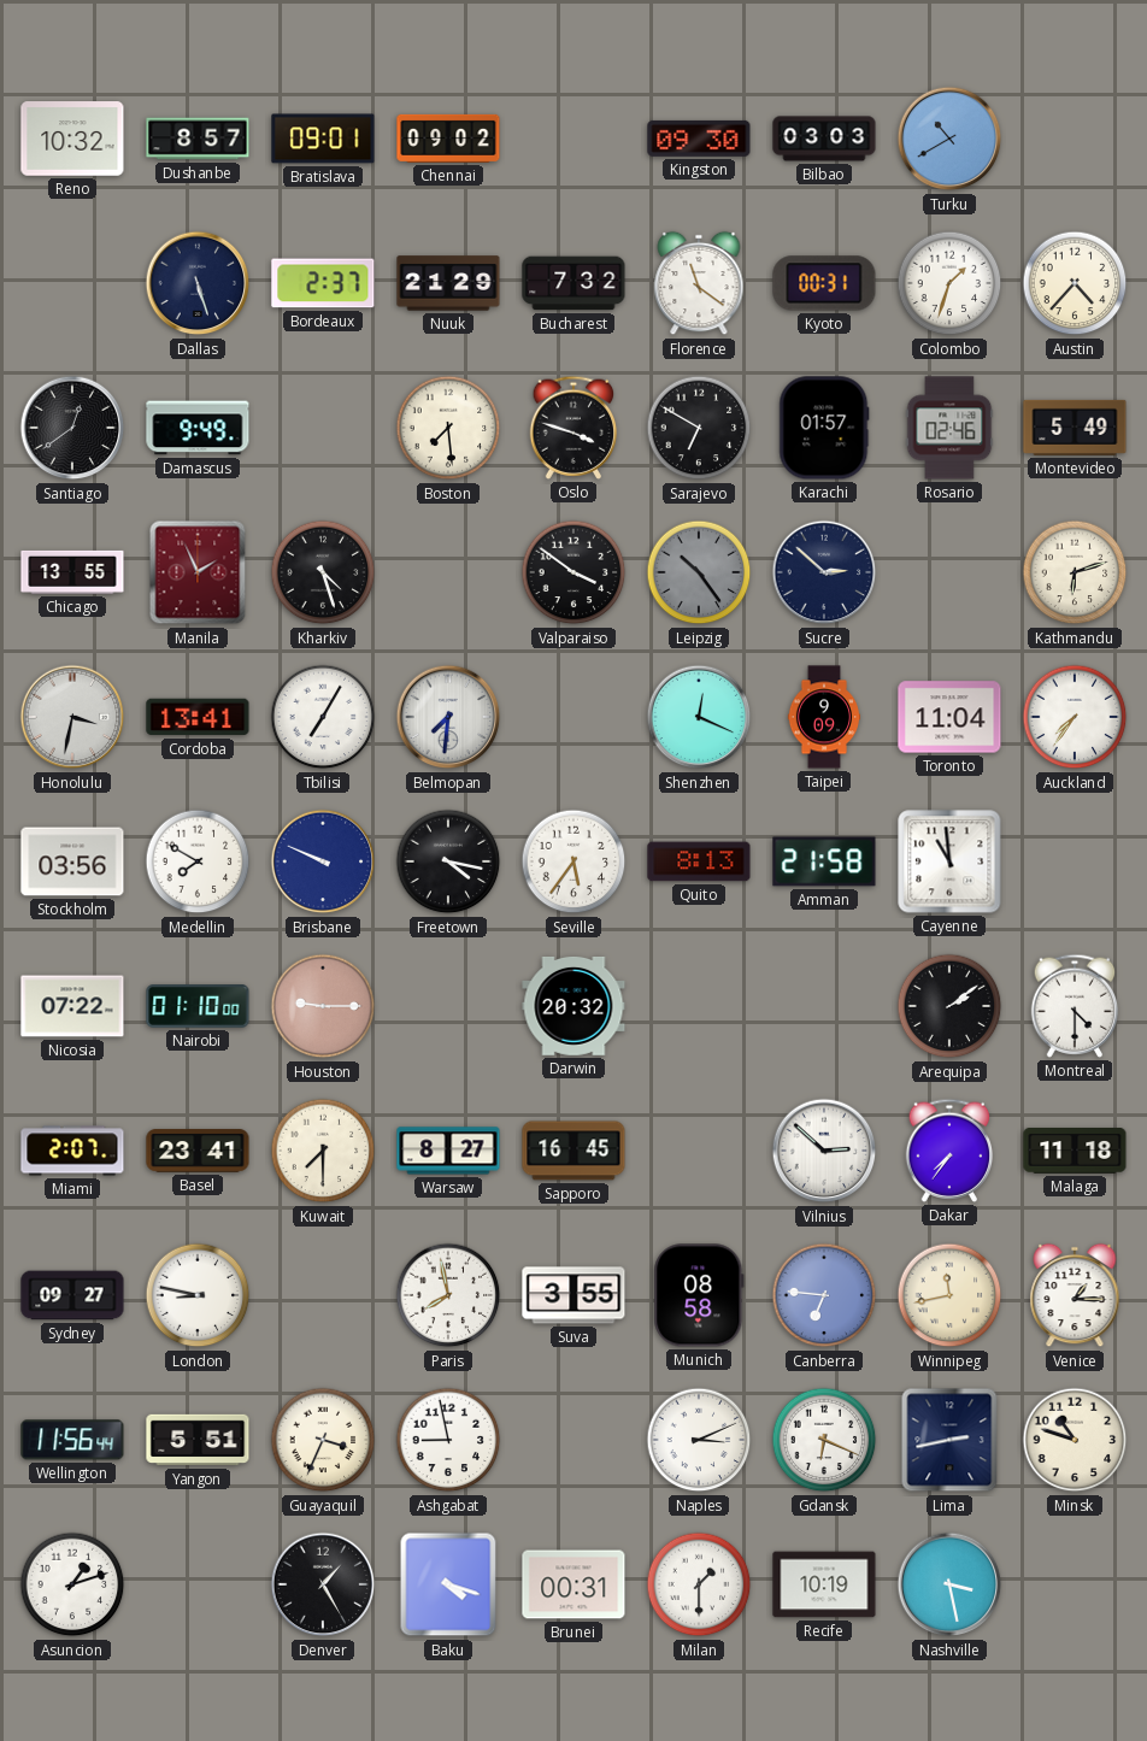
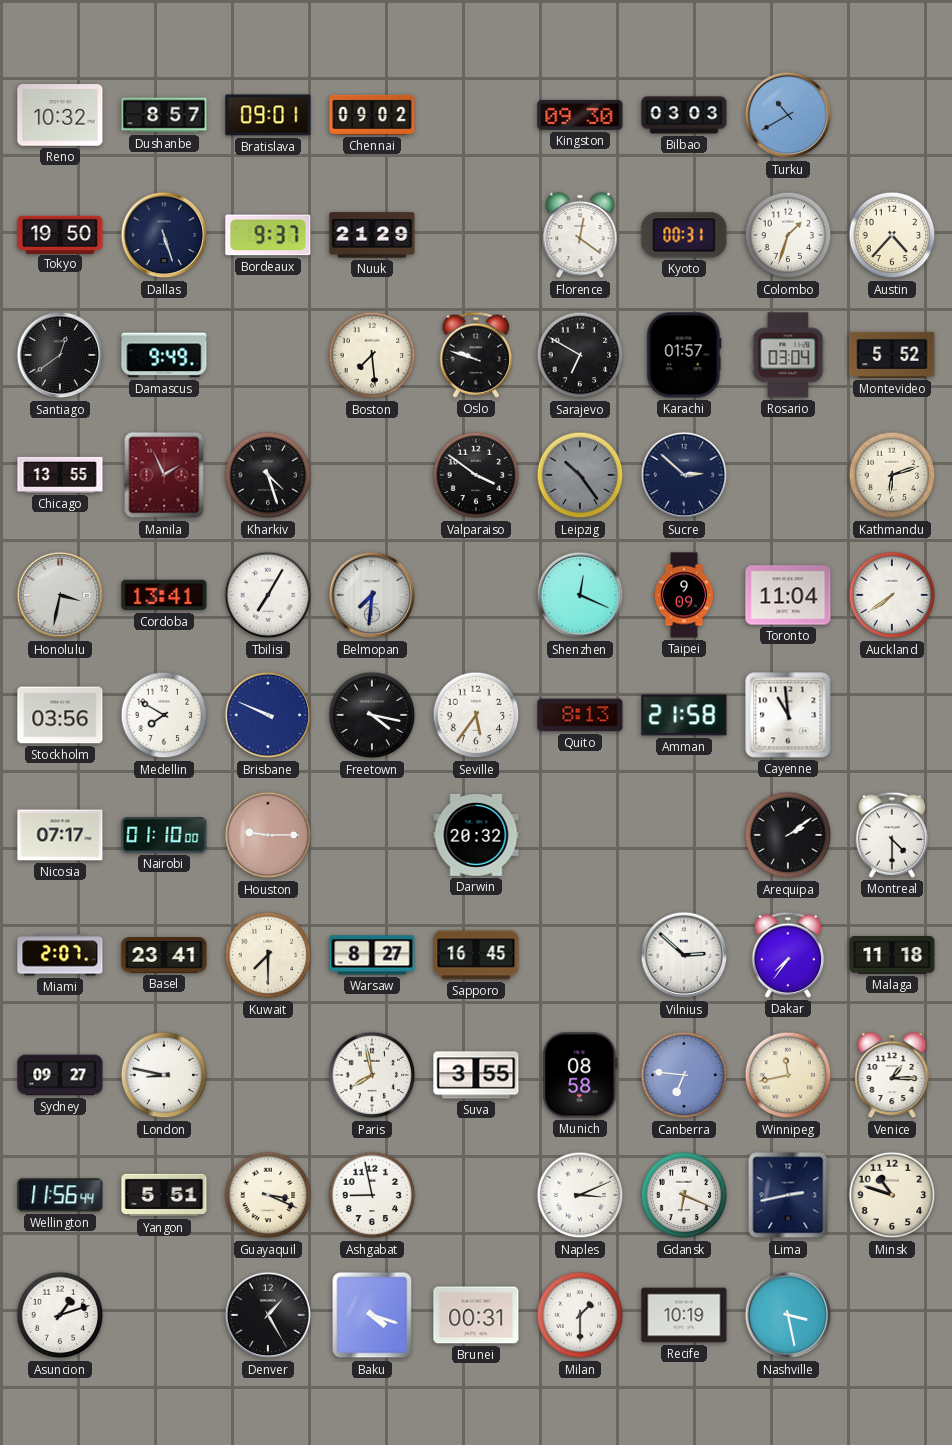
Tokyo: none -> 19:50
Bordeaux: 2:37 -> 9:37
Bucharest: 7:32 -> none
Florence: 11:21 -> 12:21
Oslo: 3:48 -> 9:48
Rosario: 02:46 -> 03:04
Montevideo: 5:49 -> 5:52
Auckland: 7:36 -> 7:39
Nicosia: 07:22 -> 07:17
Guayaquil: 3:34 -> 3:19
